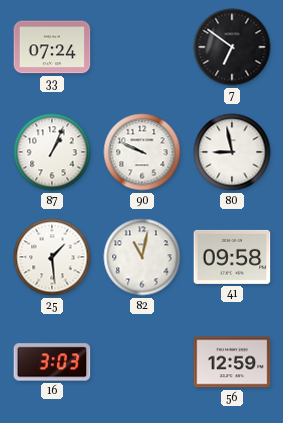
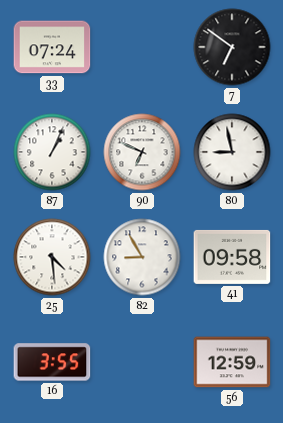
90: 9:49 -> 6:49
25: 1:29 -> 4:29
82: 11:02 -> 8:55
16: 3:03 -> 3:55
